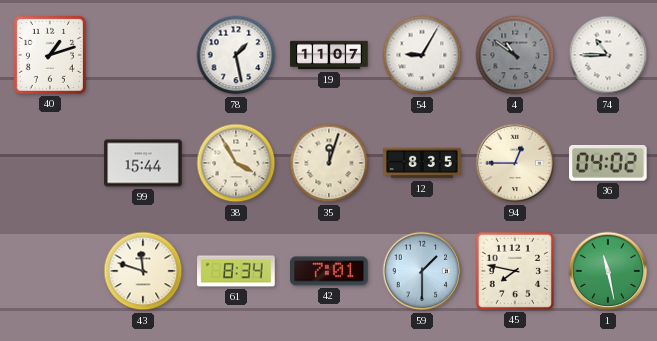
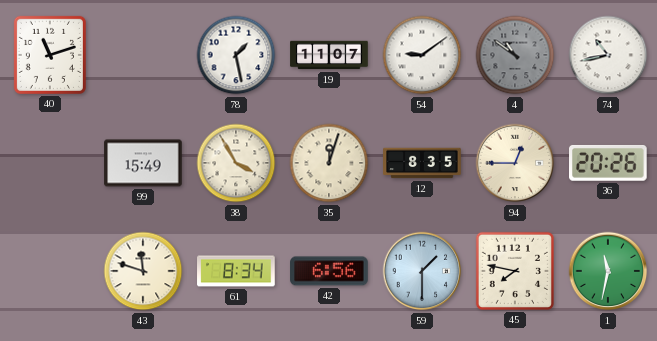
40: 1:12 -> 11:12
54: 9:05 -> 9:09
74: 10:45 -> 10:43
99: 15:44 -> 15:49
36: 04:02 -> 20:26
42: 7:01 -> 6:56
1: 11:28 -> 11:32
